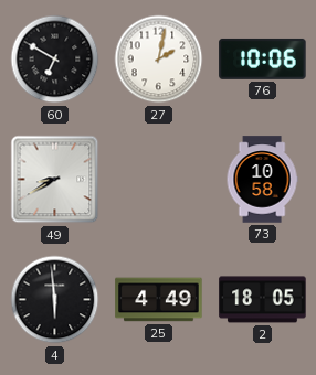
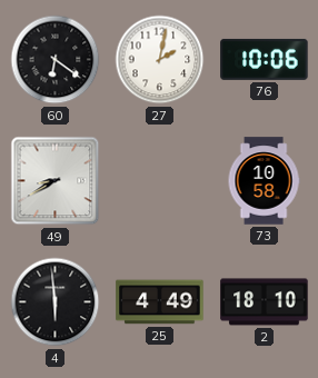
60: 6:50 -> 6:21
2: 18:05 -> 18:10
